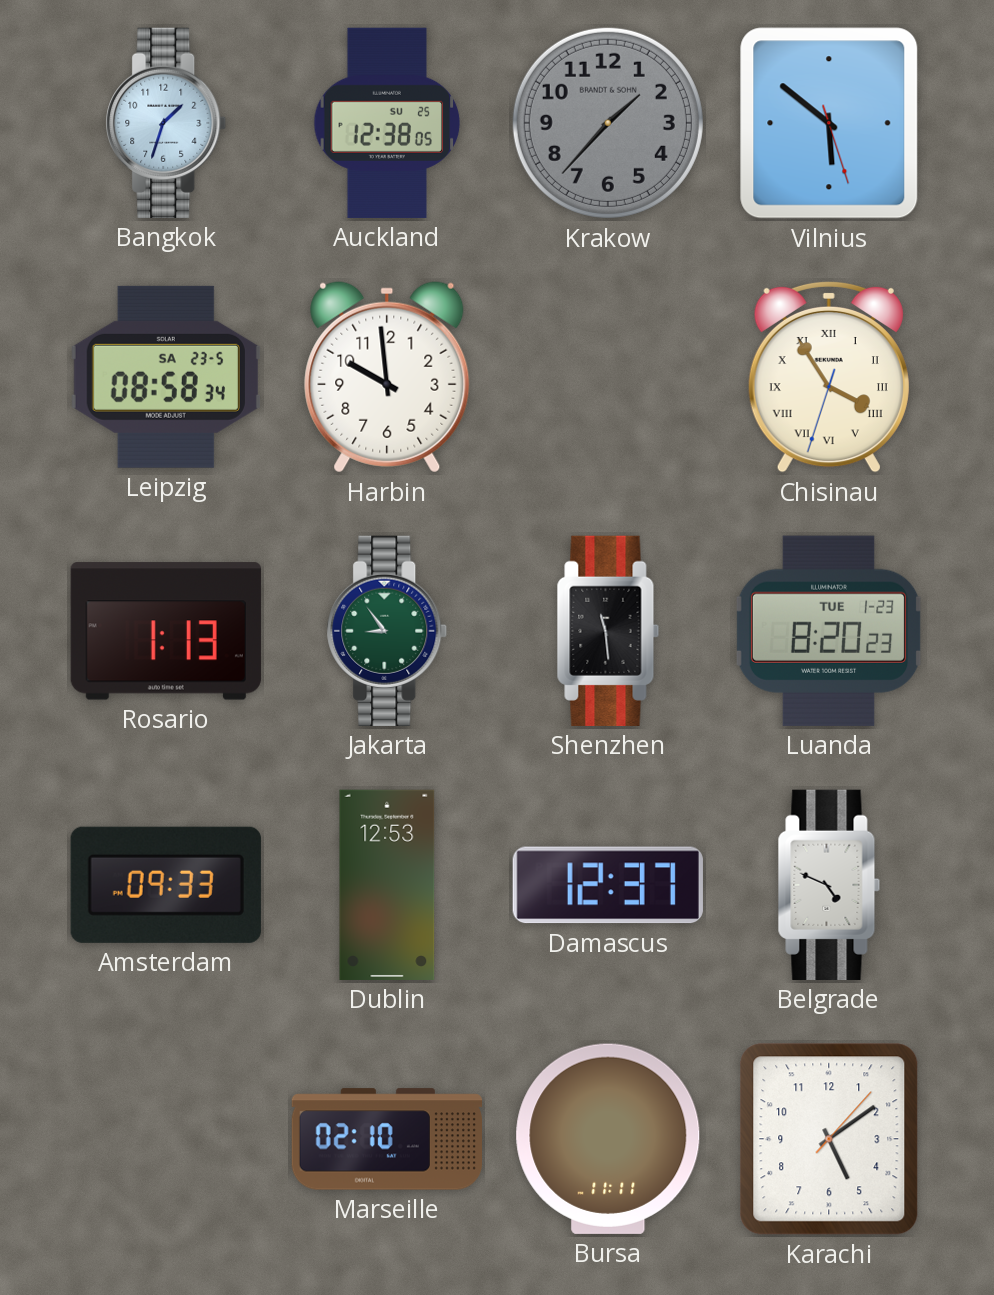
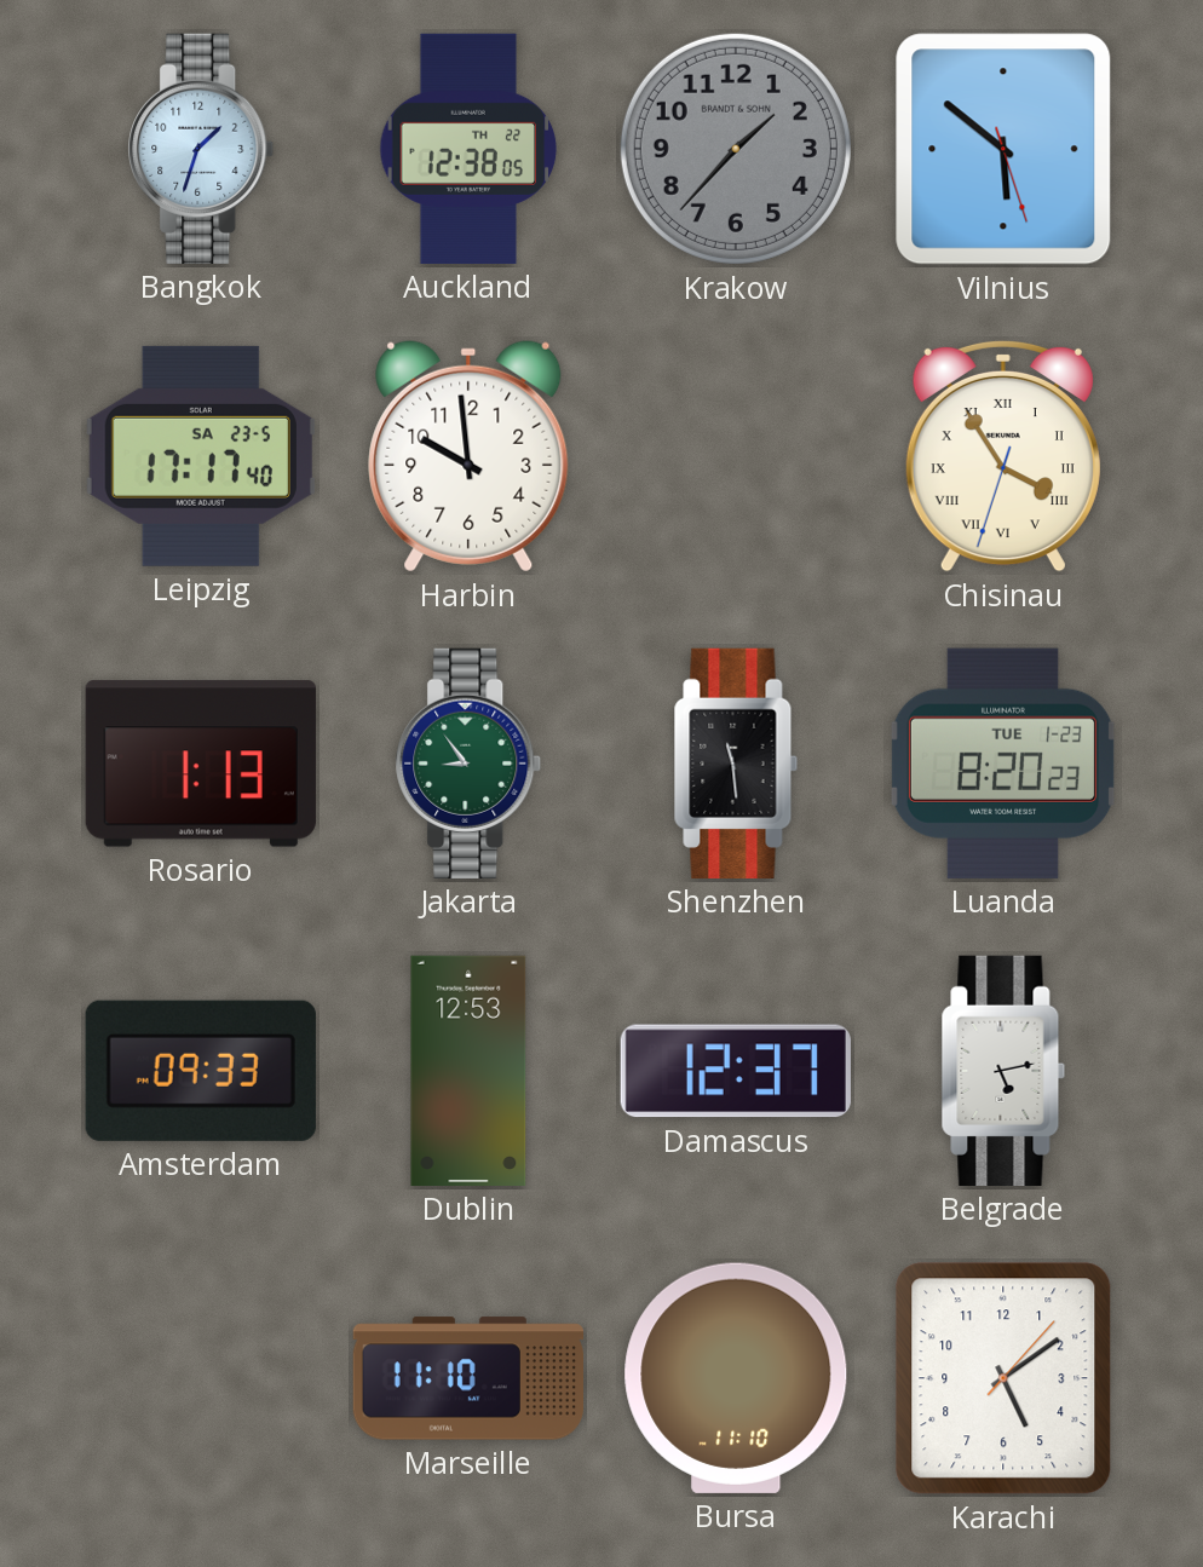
Auckland date: SU 25 -> TH 22
Leipzig: 08:58 -> 17:17
Belgrade: 4:49 -> 5:13
Marseille: 02:10 -> 11:10
Bursa: 11:11 -> 11:10
